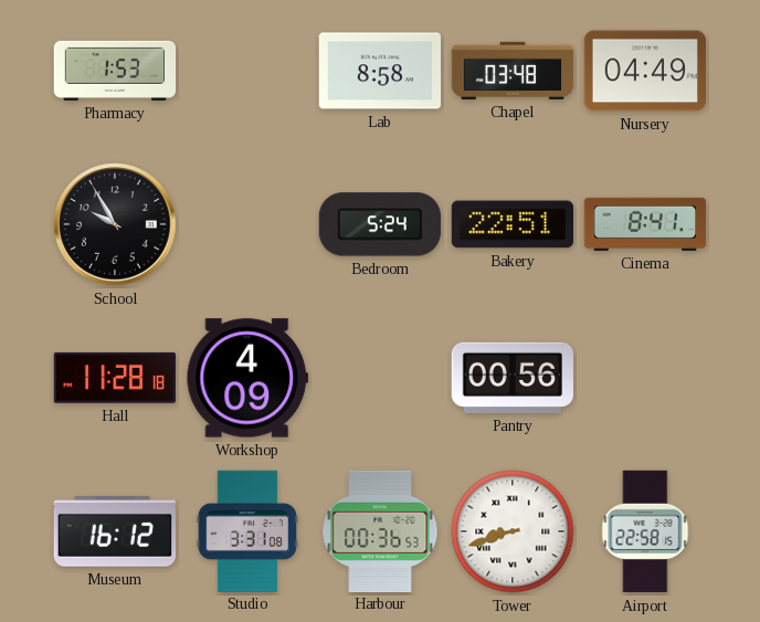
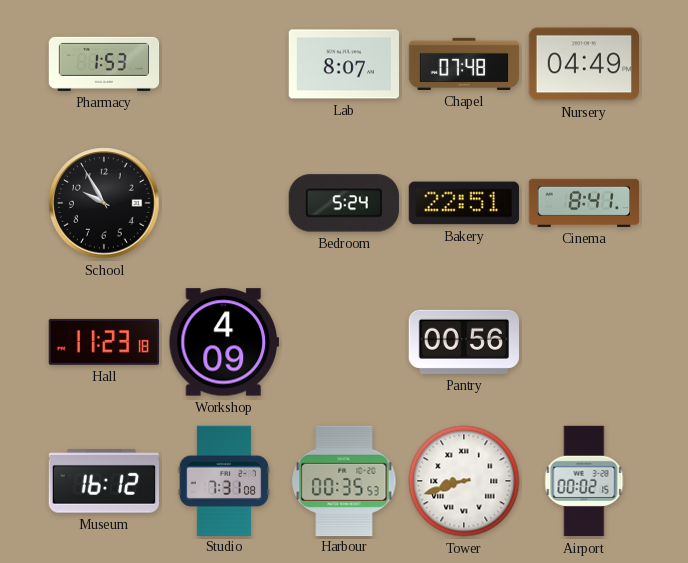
Lab: 8:58 -> 8:07
Chapel: 03:48 -> 07:48
Hall: 11:28 -> 11:23
Studio: 3:31 -> 7:31
Harbour: 00:36 -> 00:35
Airport: 22:58 -> 00:02
